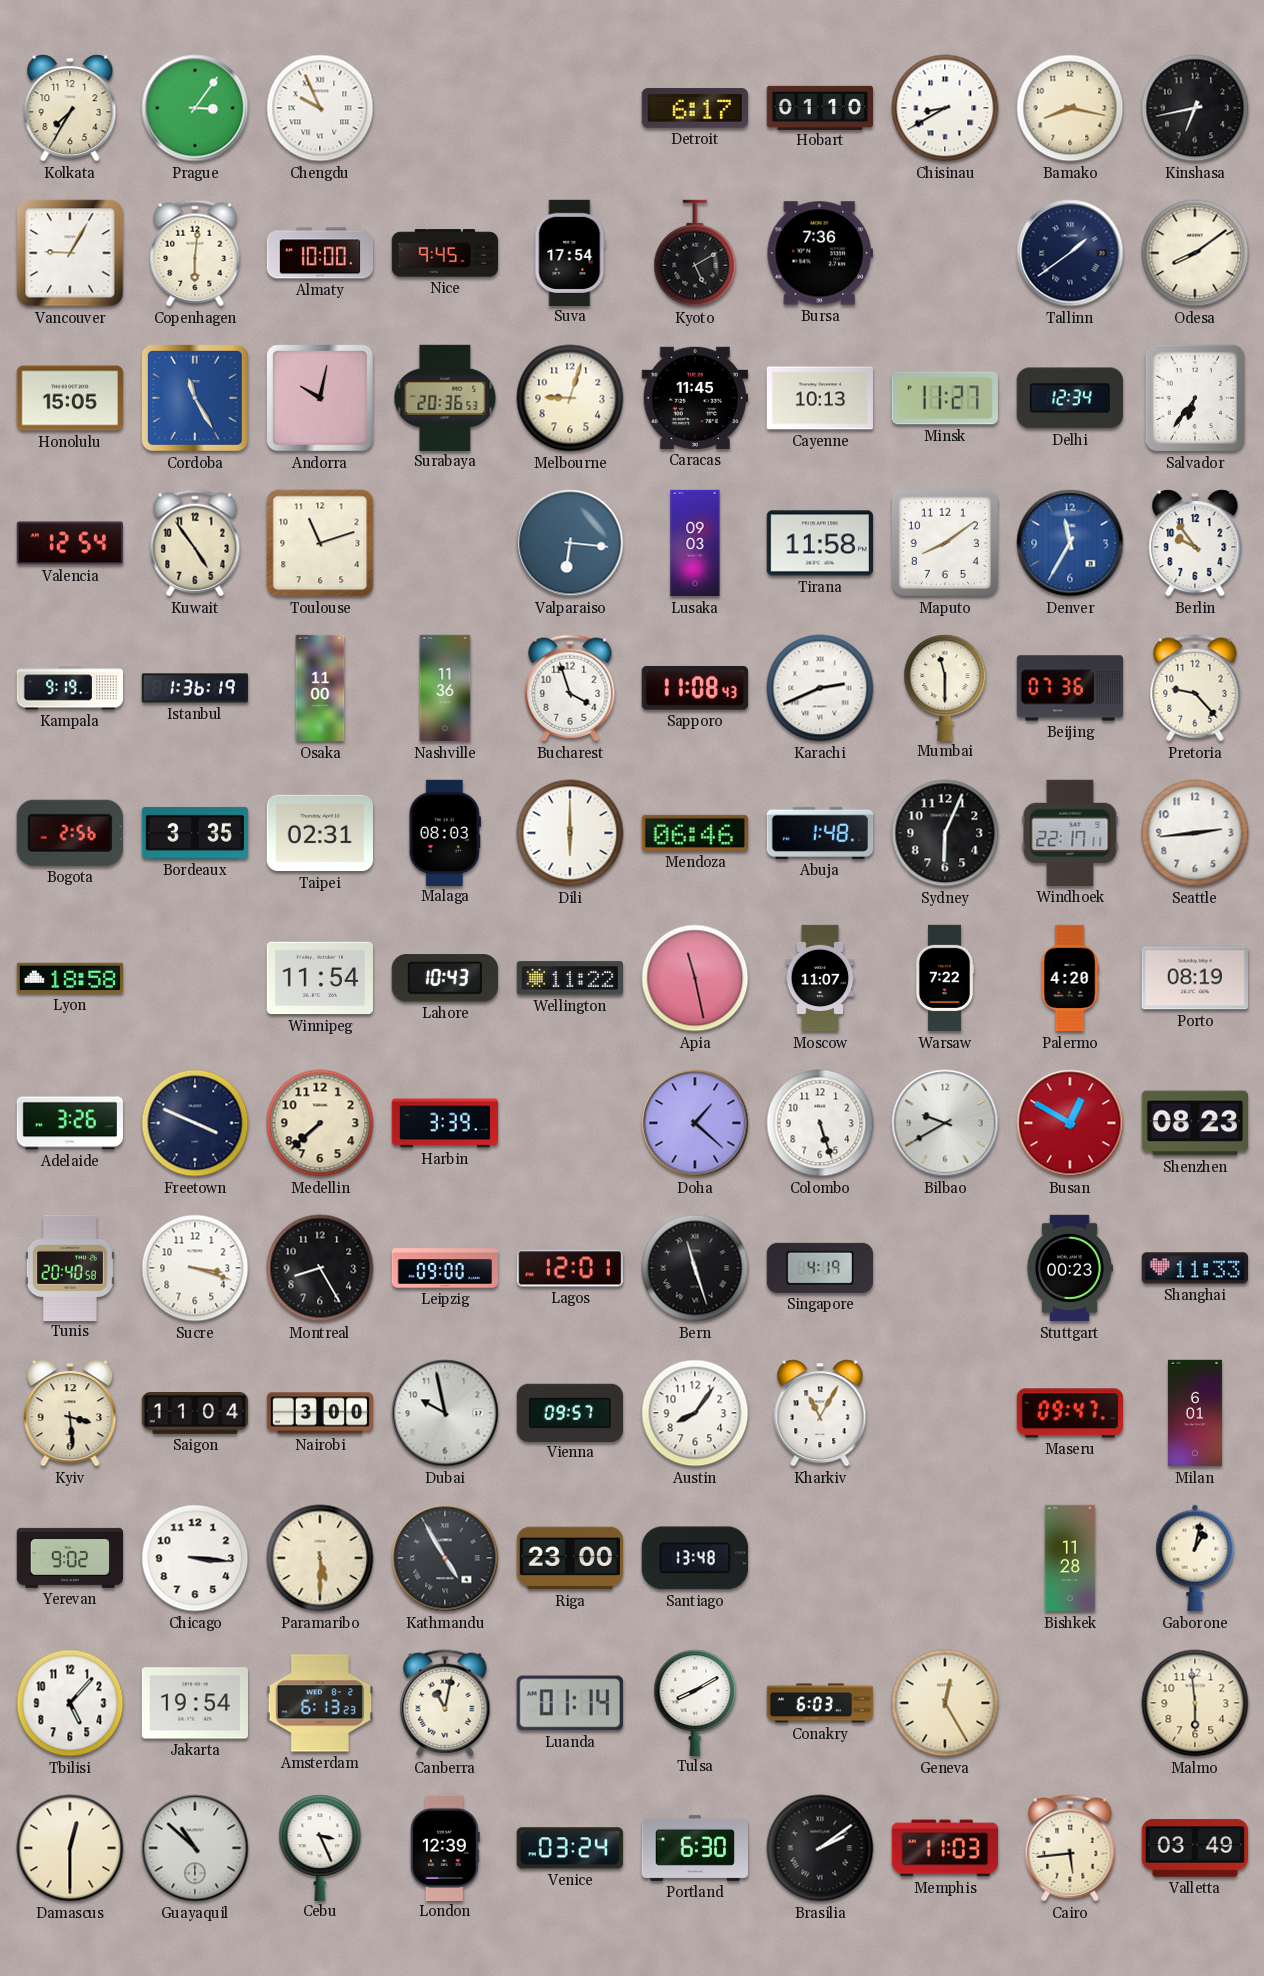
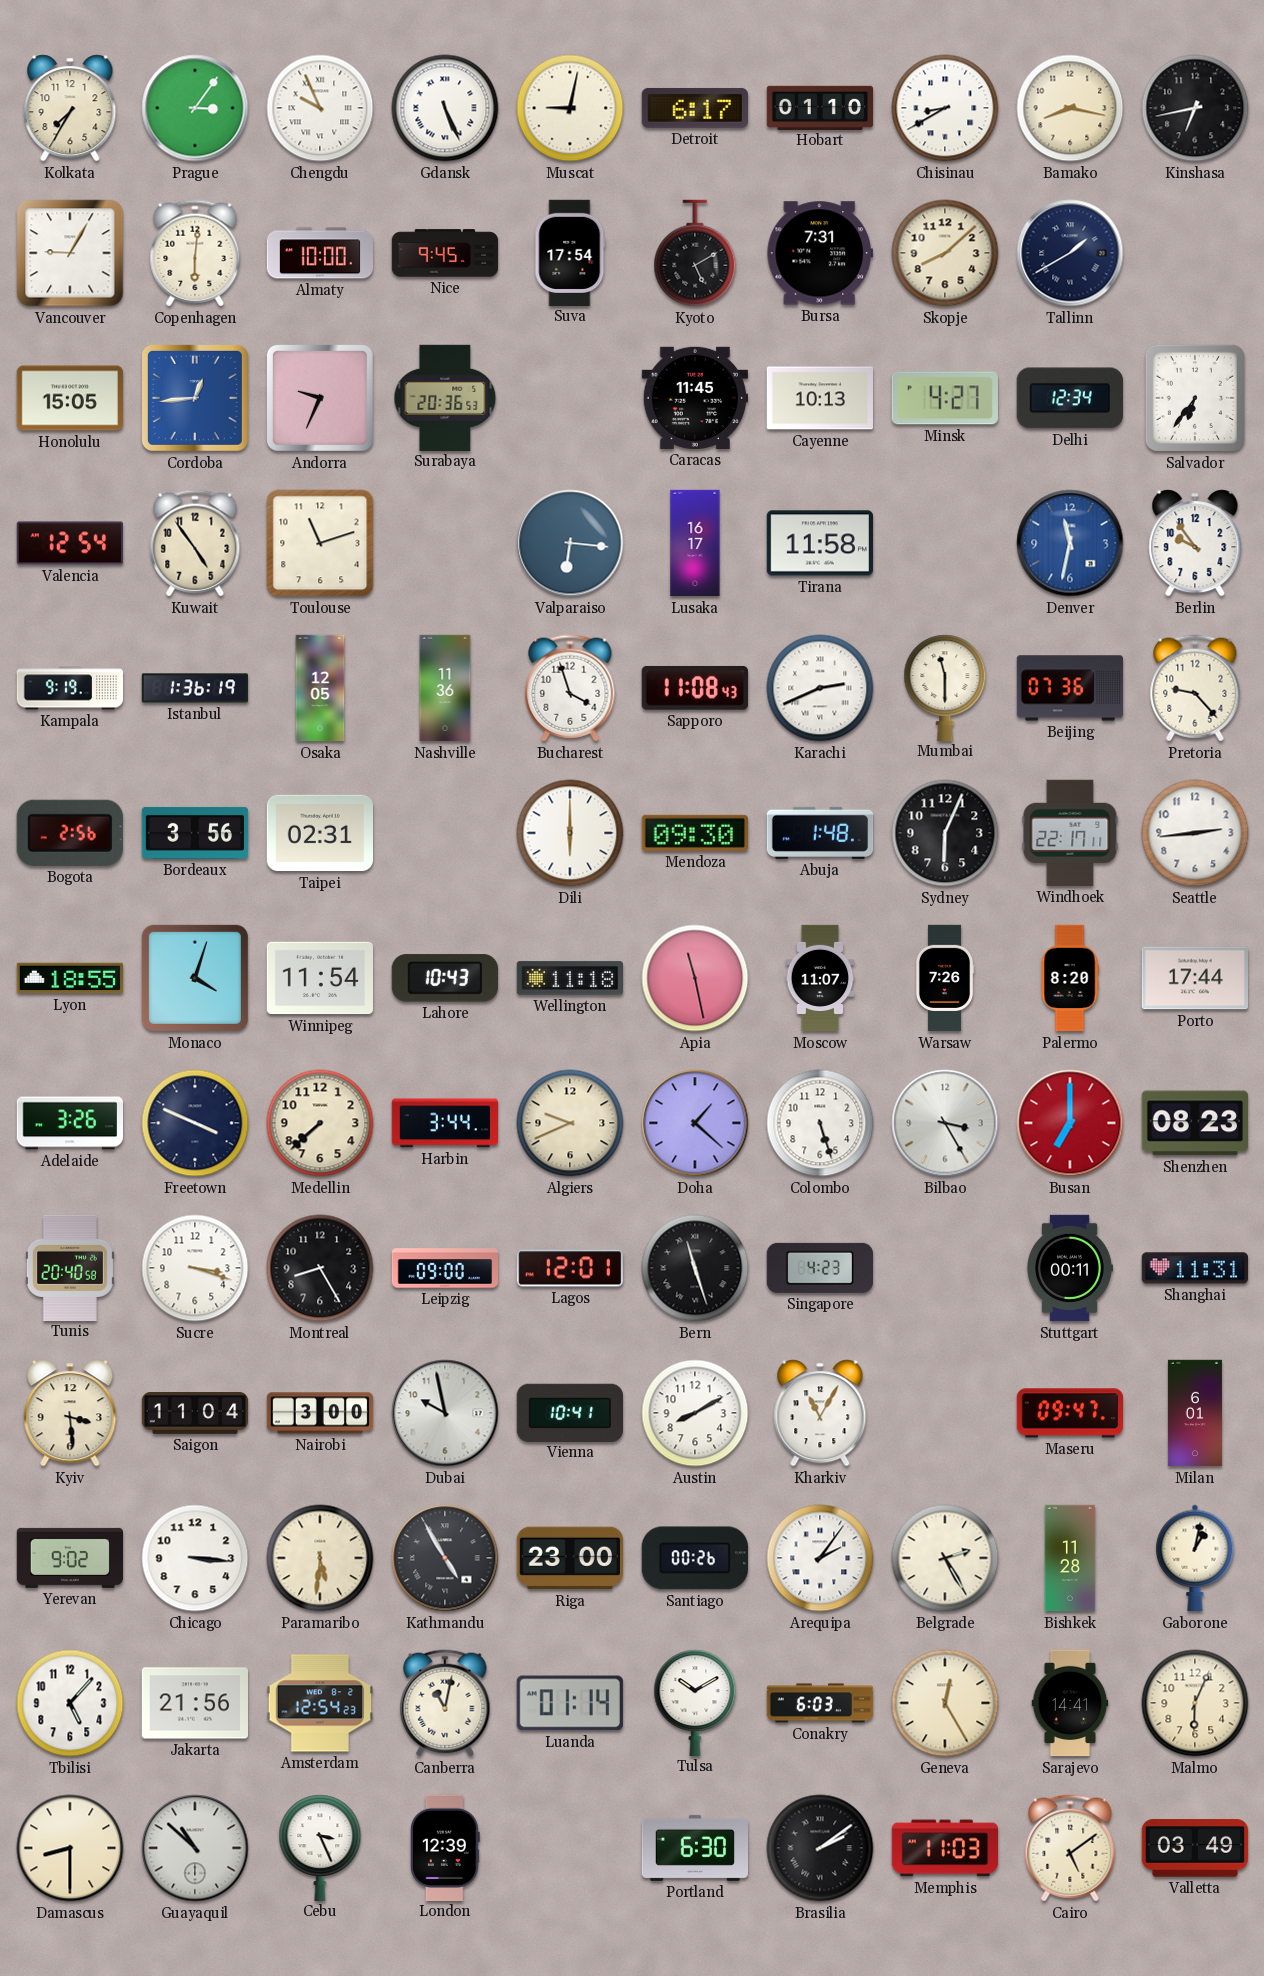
Gdansk: none -> 5:26
Muscat: none -> 9:02
Bursa: 7:36 -> 7:31
Skopje: none -> 8:08
Tallinn: 1:39 -> 1:40
Odesa: 8:09 -> none
Cordoba: 11:25 -> 12:44
Andorra: 10:02 -> 9:34
Melbourne: 9:03 -> none
Minsk: 11:27 -> 4:27
Lusaka: 09:03 -> 16:17
Maputo: 8:09 -> none
Denver: 11:35 -> 11:32
Osaka: 11:00 -> 12:05
Bordeaux: 3:35 -> 3:56
Malaga: 08:03 -> none
Mendoza: 06:46 -> 09:30
Lyon: 18:58 -> 18:55
Monaco: none -> 4:03
Wellington: 11:22 -> 11:18
Warsaw: 7:22 -> 7:26
Palermo: 4:20 -> 8:20
Porto: 08:19 -> 17:44
Harbin: 3:39 -> 3:44
Algiers: none -> 9:41
Bilbao: 9:40 -> 3:25
Busan: 12:50 -> 7:00
Singapore: 4:19 -> 4:23
Stuttgart: 00:23 -> 00:11
Shanghai: 11:33 -> 11:31
Vienna: 09:57 -> 10:41
Austin: 8:06 -> 8:10
Paramaribo: 5:30 -> 5:31
Santiago: 13:48 -> 00:26
Arequipa: none -> 2:06
Belgrade: none -> 2:25
Jakarta: 19:54 -> 21:56
Amsterdam: 6:13 -> 12:54
Tulsa: 8:10 -> 10:10
Sarajevo: none -> 14:41
Malmo: 5:59 -> 6:04
Damascus: 12:30 -> 8:30
Venice: 03:24 -> none
Cairo: 5:44 -> 5:09
